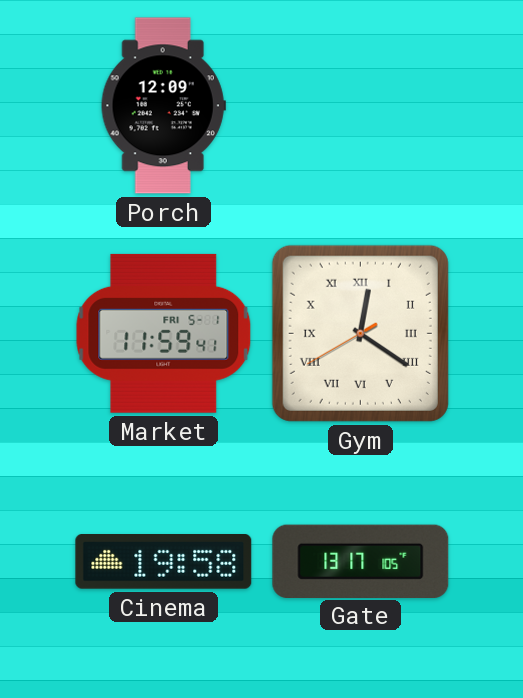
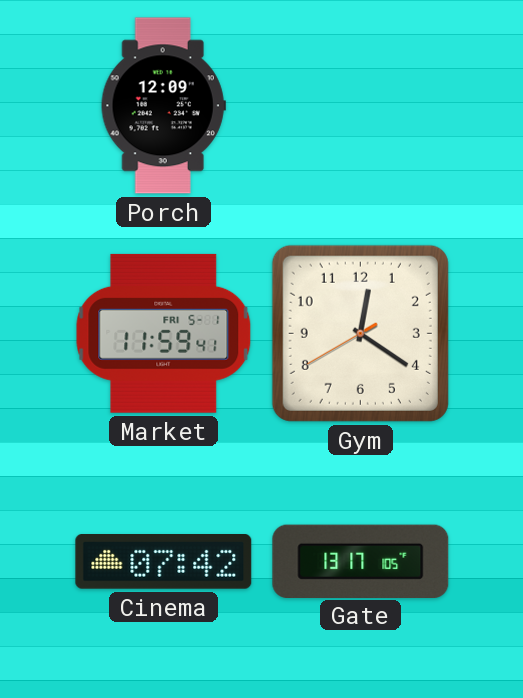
Gym numerals: Roman -> Arabic
Cinema: 19:58 -> 07:42
